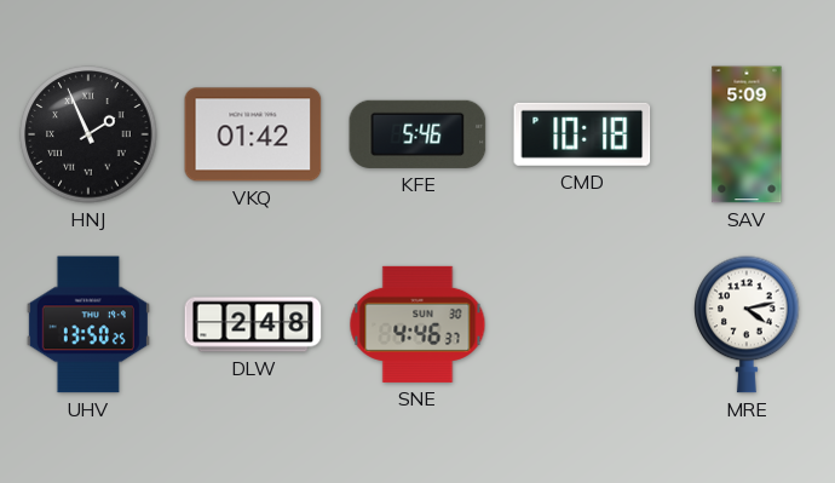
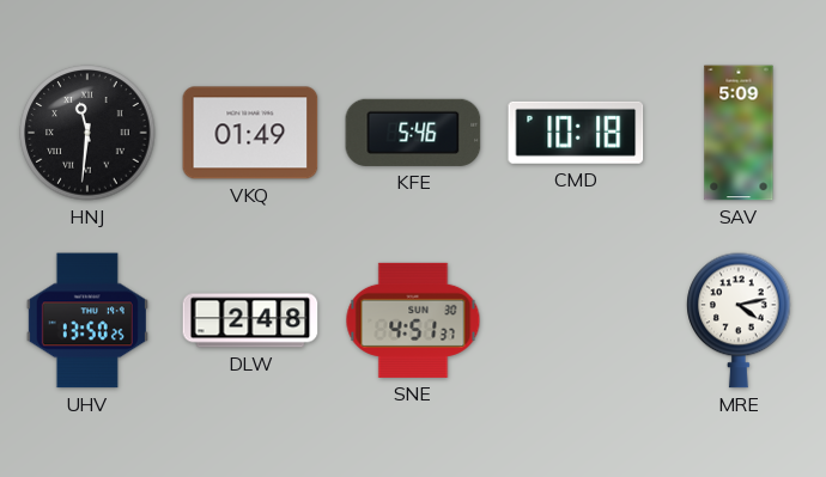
HNJ: 1:56 -> 11:31
VKQ: 01:42 -> 01:49
SNE: 4:46 -> 4:51
